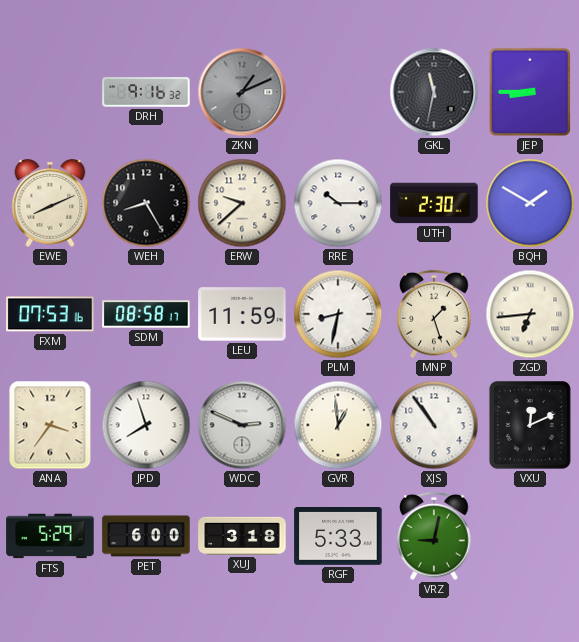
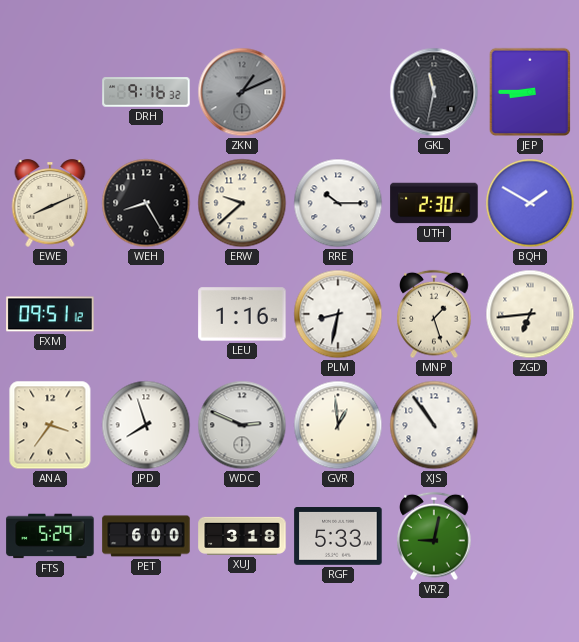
FXM: 07:53 -> 09:51
SDM: 08:58 -> none
LEU: 11:59 -> 1:16
VXU: 12:11 -> none
